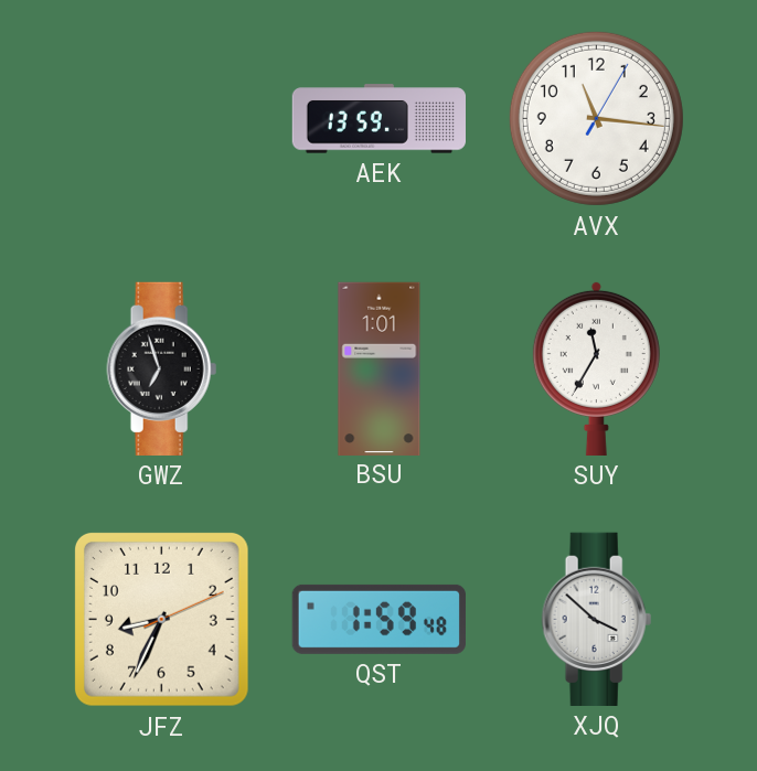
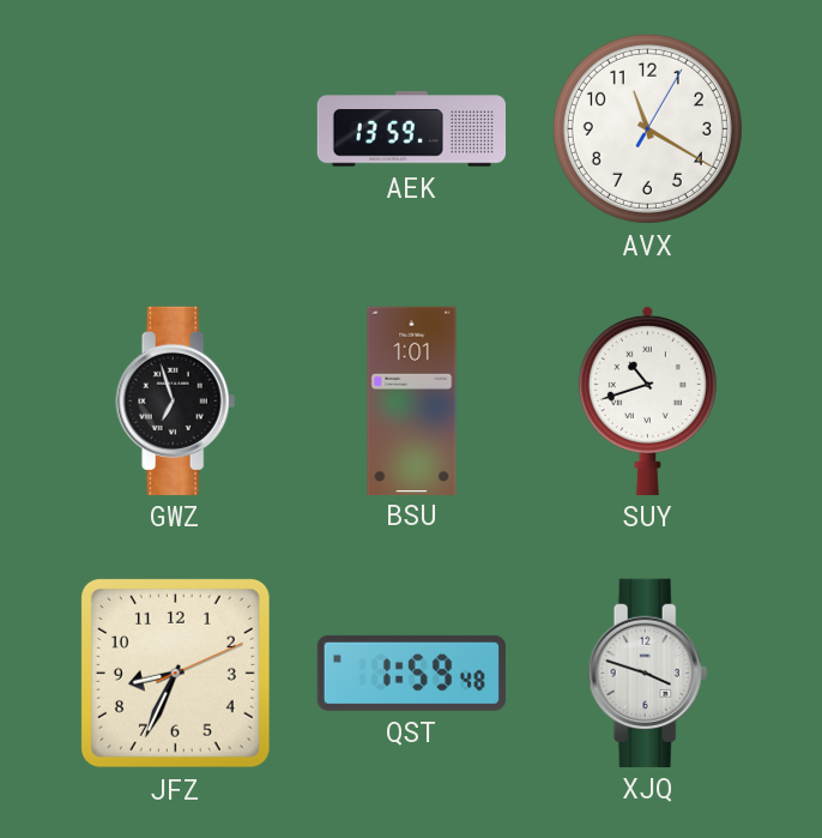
AVX: 11:16 -> 11:20
SUY: 11:35 -> 10:42
XJQ: 3:52 -> 3:48
